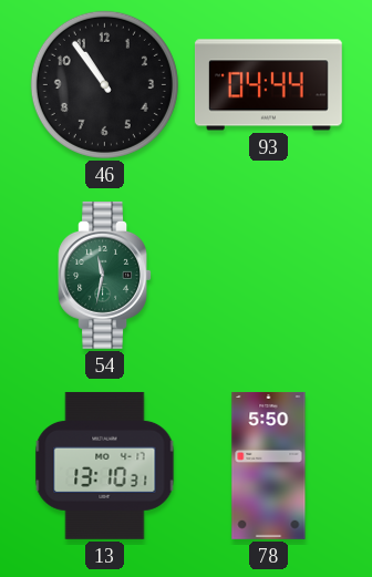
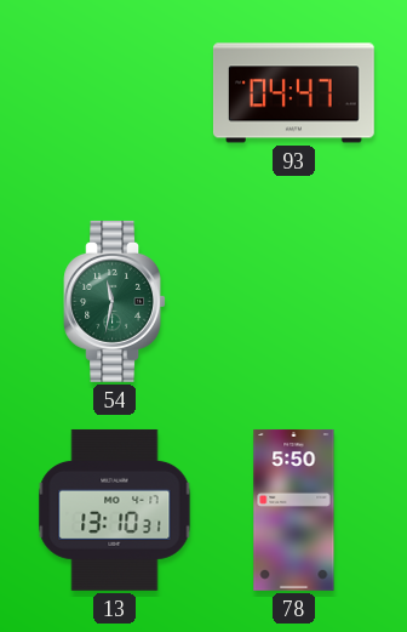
46: 10:54 -> none
93: 04:44 -> 04:47
